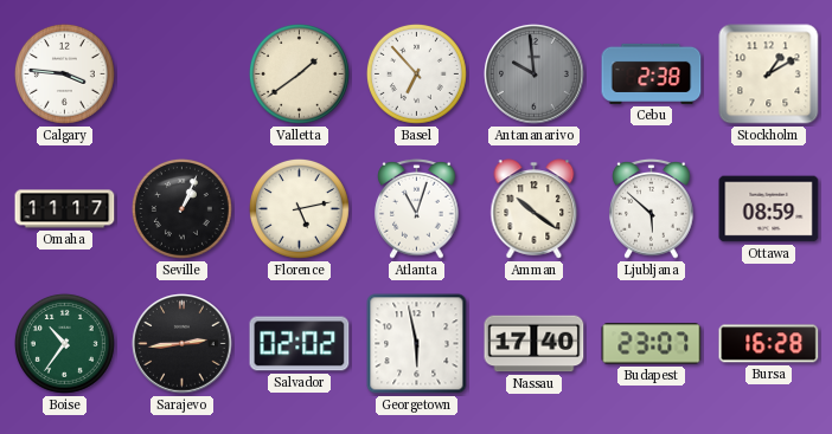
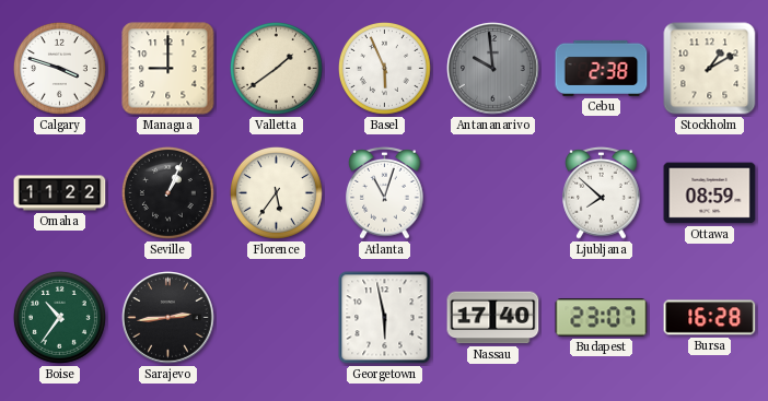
Calgary: 3:46 -> 3:48
Managua: none -> 9:00
Basel: 6:53 -> 5:56
Omaha: 11:17 -> 11:22
Florence: 5:13 -> 5:36
Amman: 10:21 -> none
Ljubljana: 5:52 -> 7:52
Salvador: 02:02 -> none
